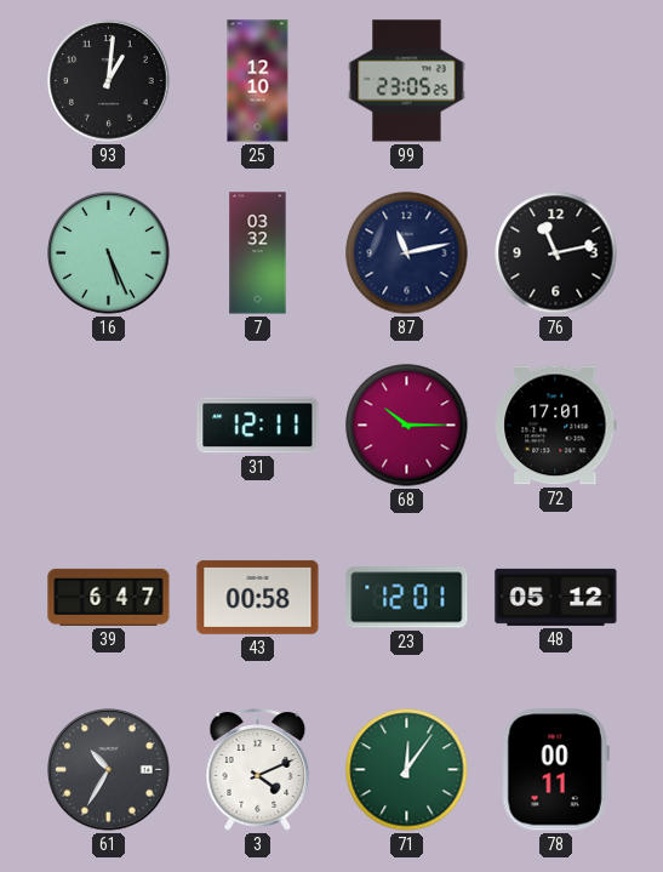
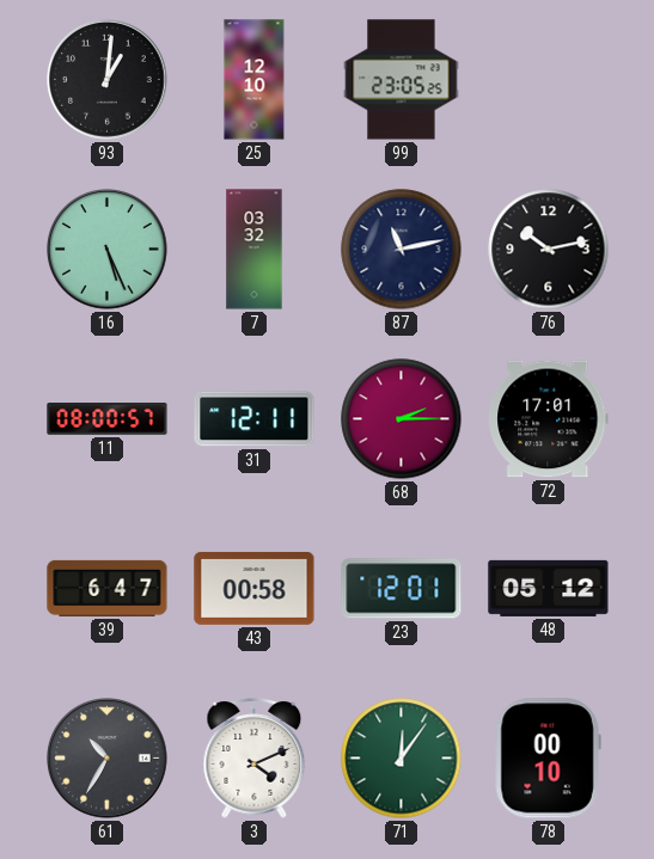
76: 11:13 -> 10:13
11: none -> 08:00
68: 10:15 -> 2:15
78: 00:11 -> 00:10
